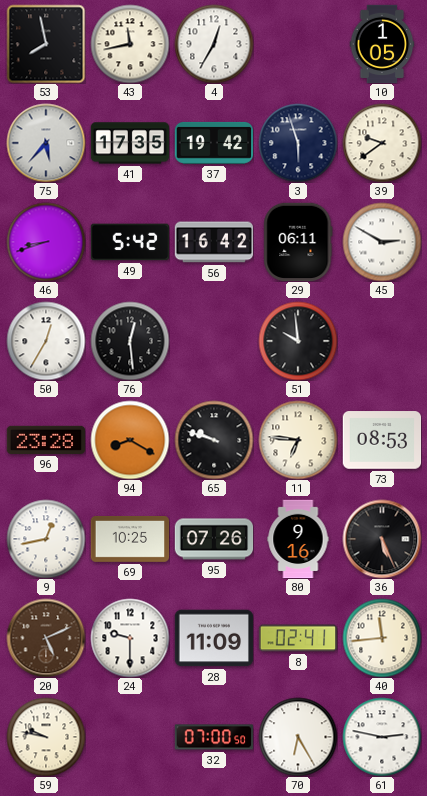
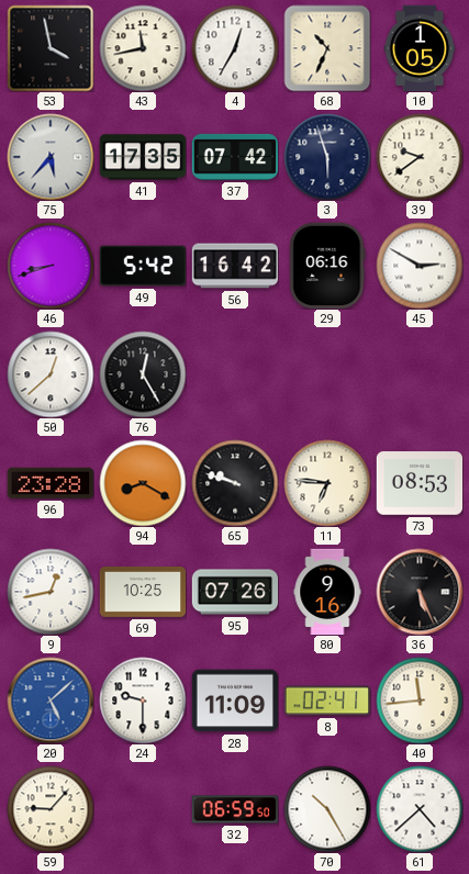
53: 7:58 -> 3:58
68: none -> 10:34
37: 19:42 -> 07:42
29: 06:11 -> 06:16
50: 12:35 -> 12:38
76: 12:29 -> 12:25
51: 9:59 -> none
20: 5:11 -> 5:08
20 dial: brown -> blue
59: 9:47 -> 9:07
32: 07:00 -> 06:59
70: 6:25 -> 10:25
61: 2:47 -> 4:38
